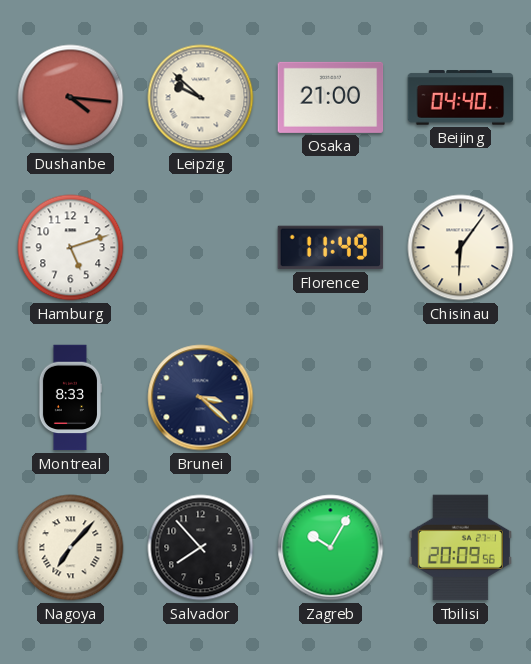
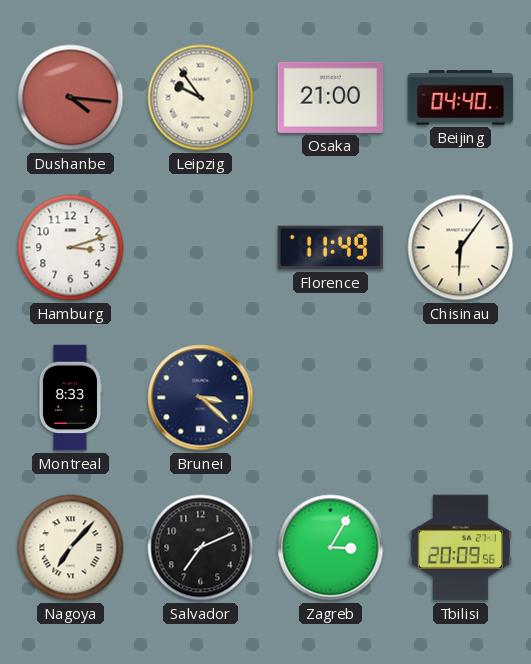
Leipzig: 9:52 -> 9:54
Hamburg: 5:12 -> 3:12
Salvador: 7:53 -> 7:11
Zagreb: 10:05 -> 3:05
